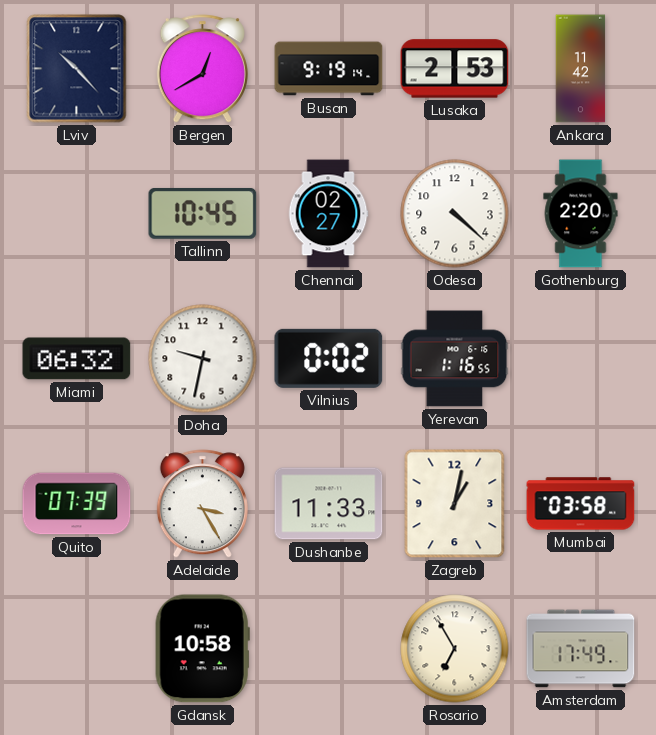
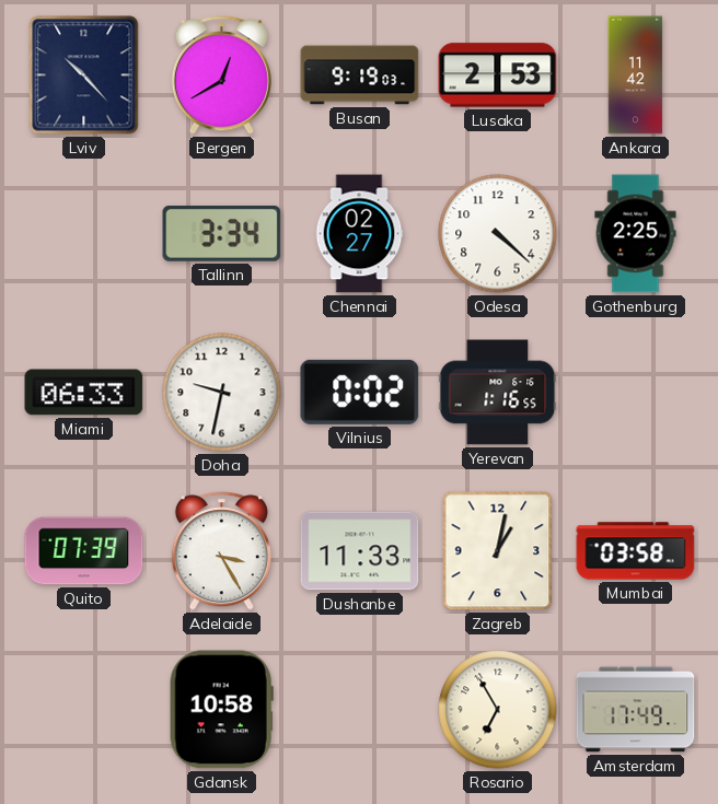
Busan: 9:19:14 -> 9:19:03
Tallinn: 10:45 -> 3:34
Gothenburg: 2:20 -> 2:25
Miami: 06:32 -> 06:33
